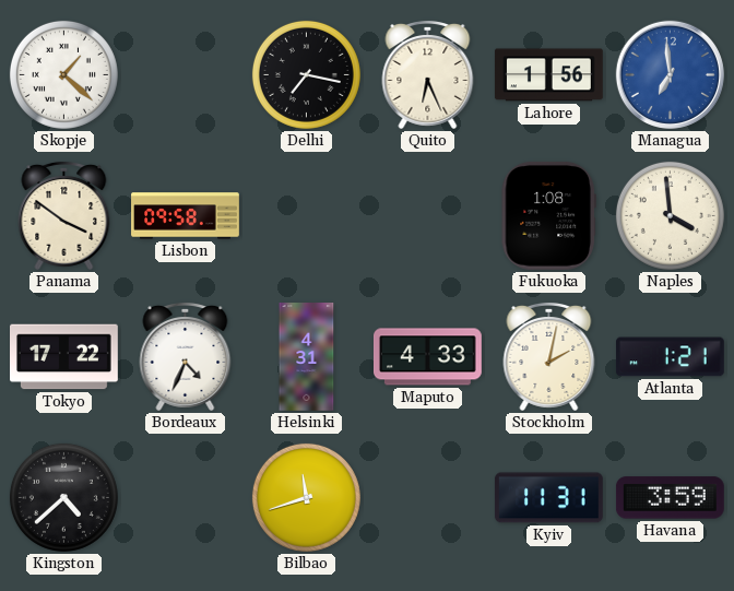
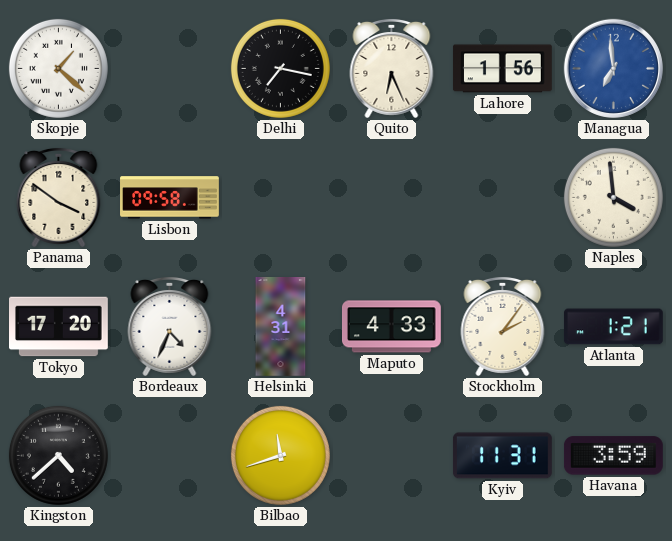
Fukuoka: 1:08 -> none
Tokyo: 17:22 -> 17:20
Stockholm: 2:02 -> 2:06
